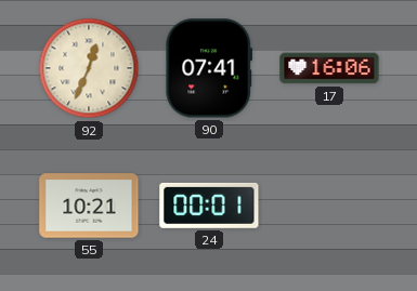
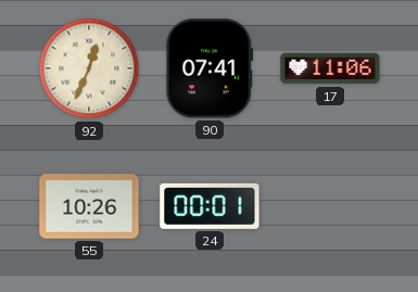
17: 16:06 -> 11:06
55: 10:21 -> 10:26
